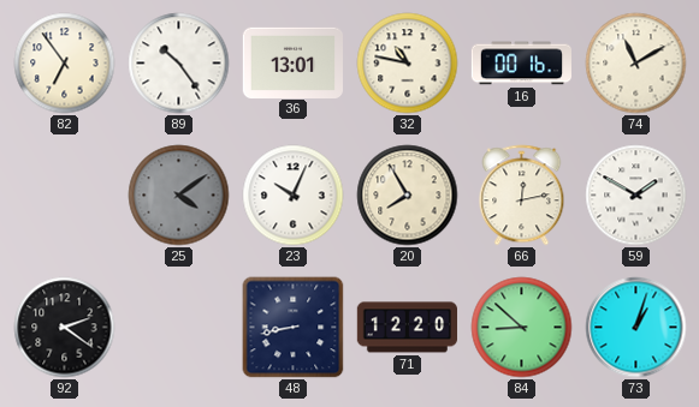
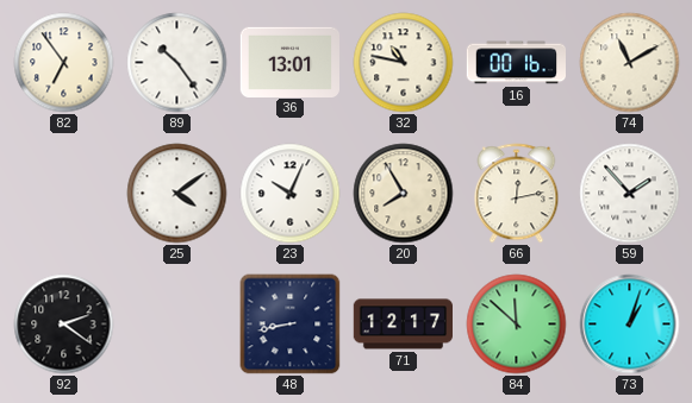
25 dial: grey -> white
59: 1:50 -> 1:53
71: 12:20 -> 12:17
84: 8:52 -> 11:52
